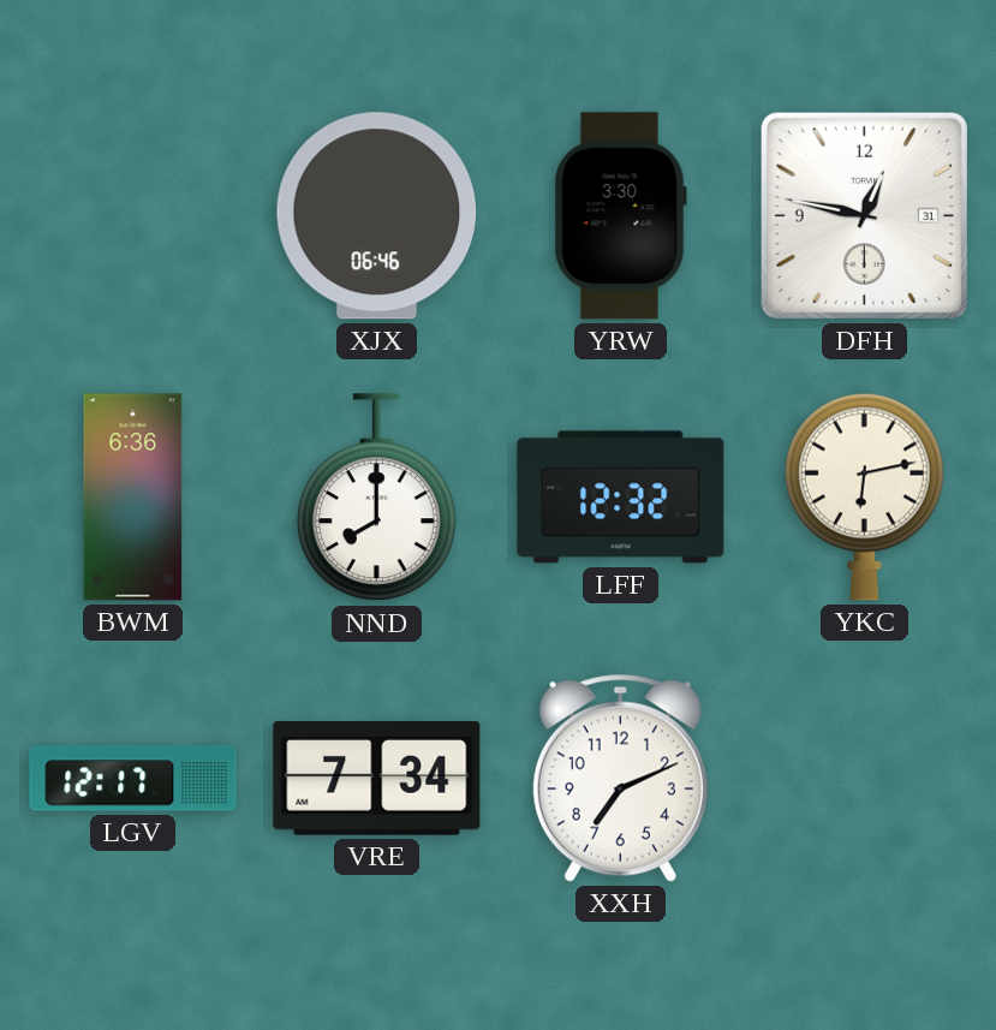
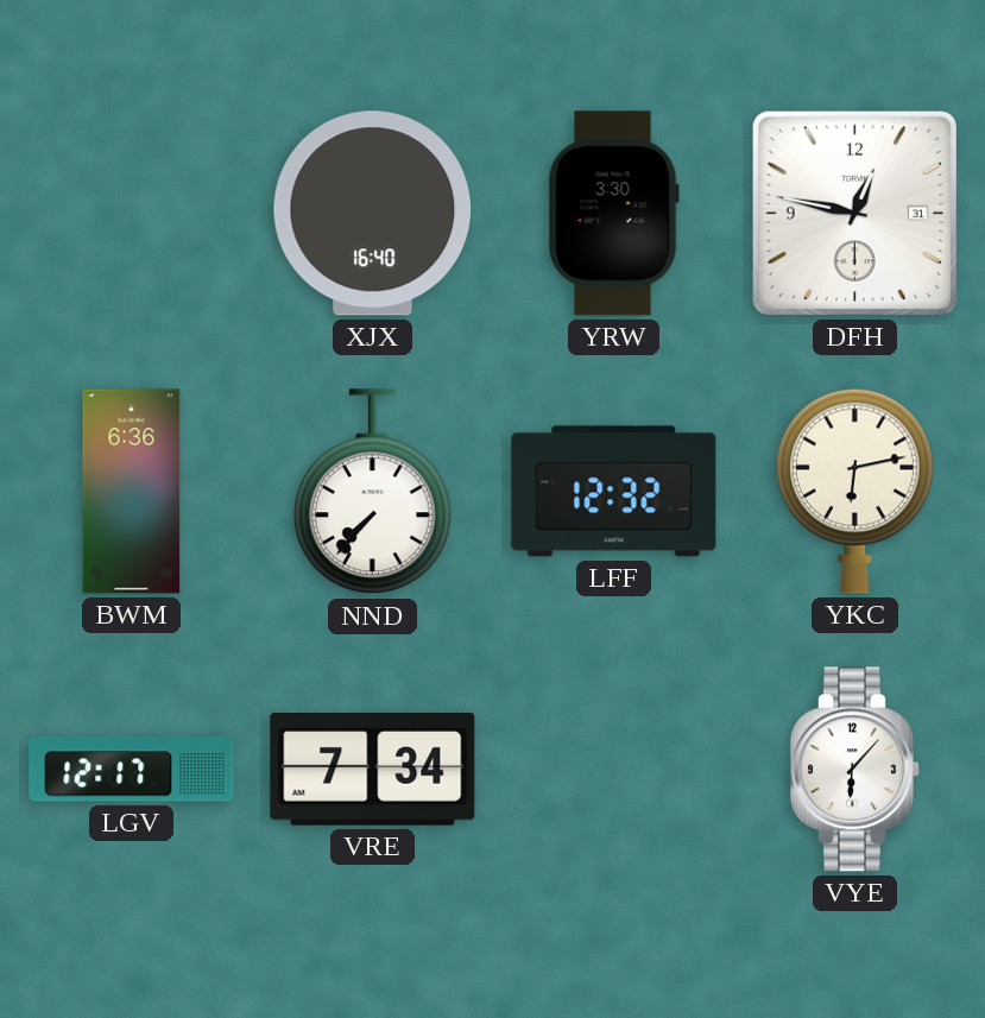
XJX: 06:46 -> 16:40
NND: 8:00 -> 7:37
XXH: 7:11 -> none
VYE: none -> 6:07
